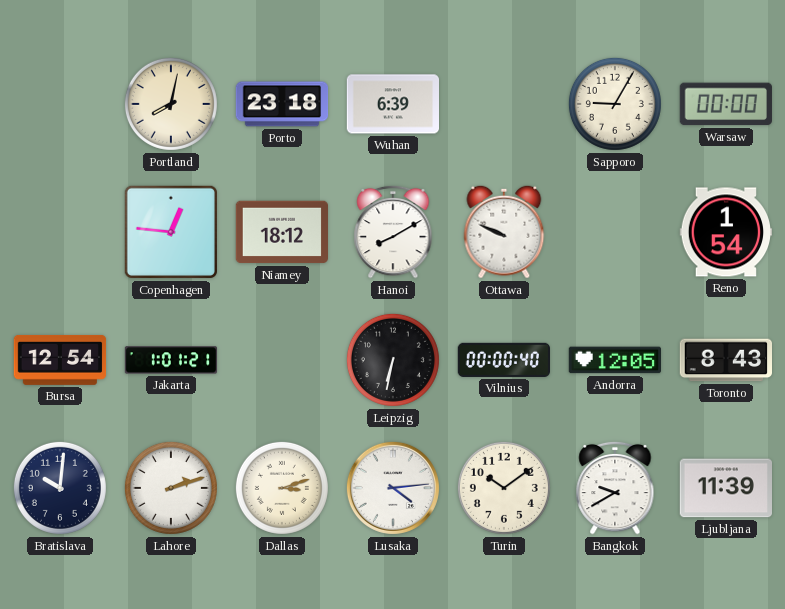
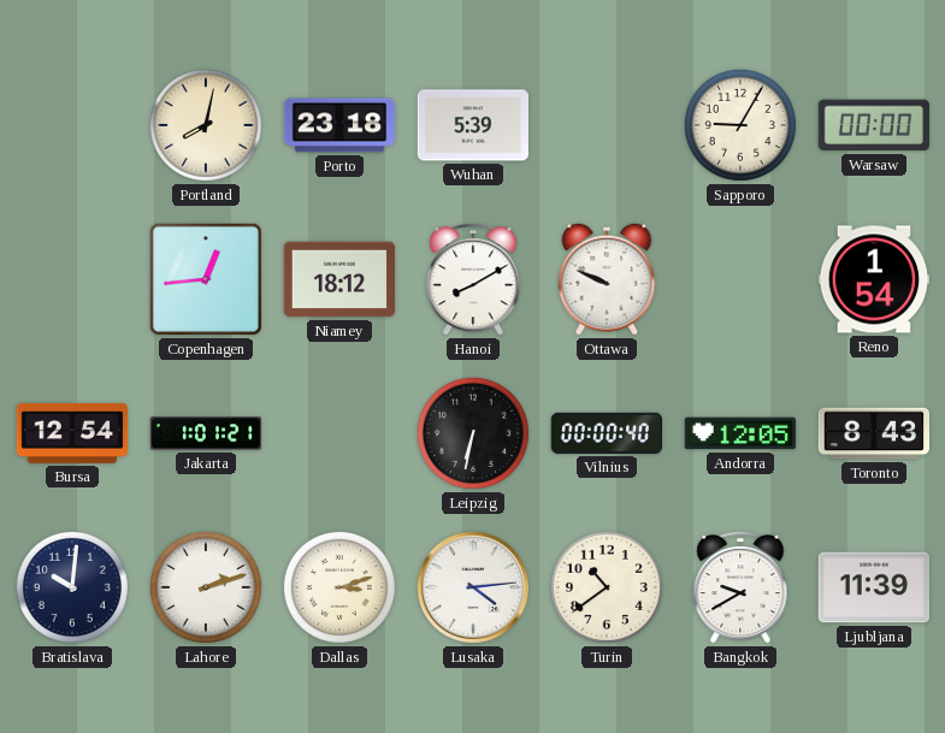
Wuhan: 6:39 -> 5:39
Copenhagen: 12:46 -> 12:44
Turin: 10:09 -> 10:39
